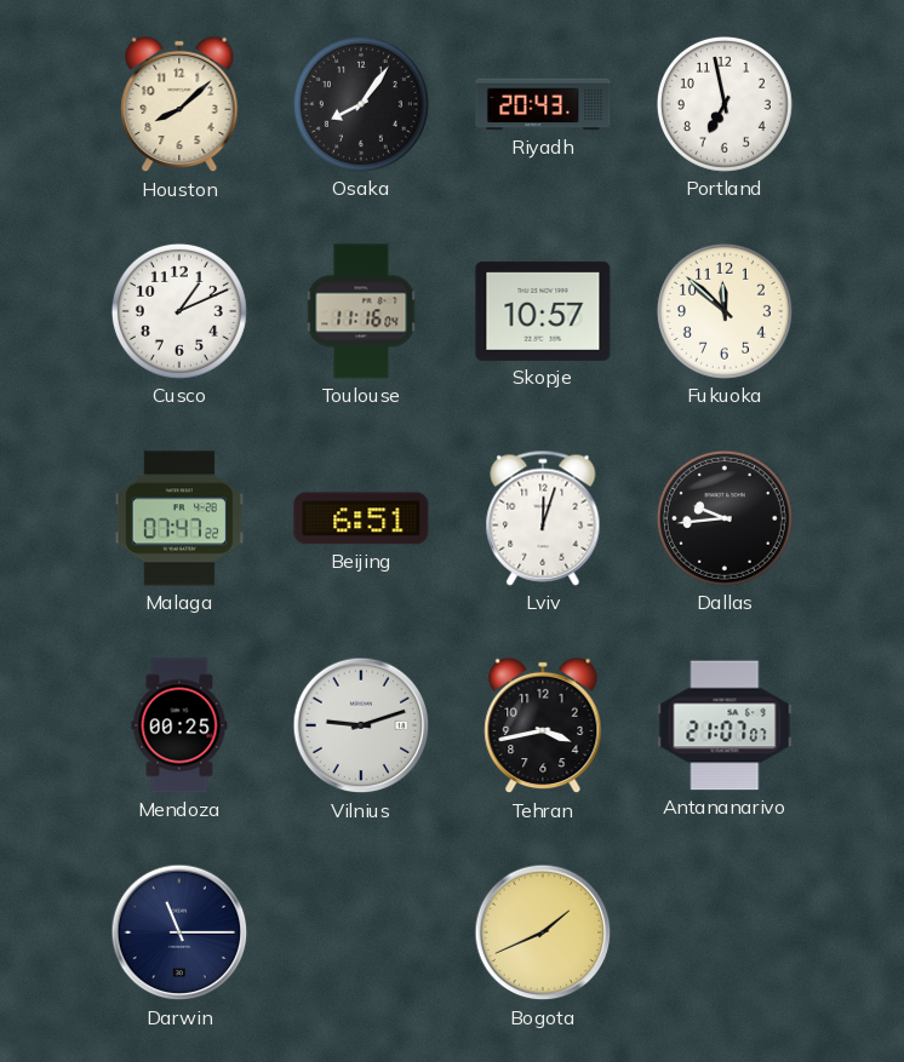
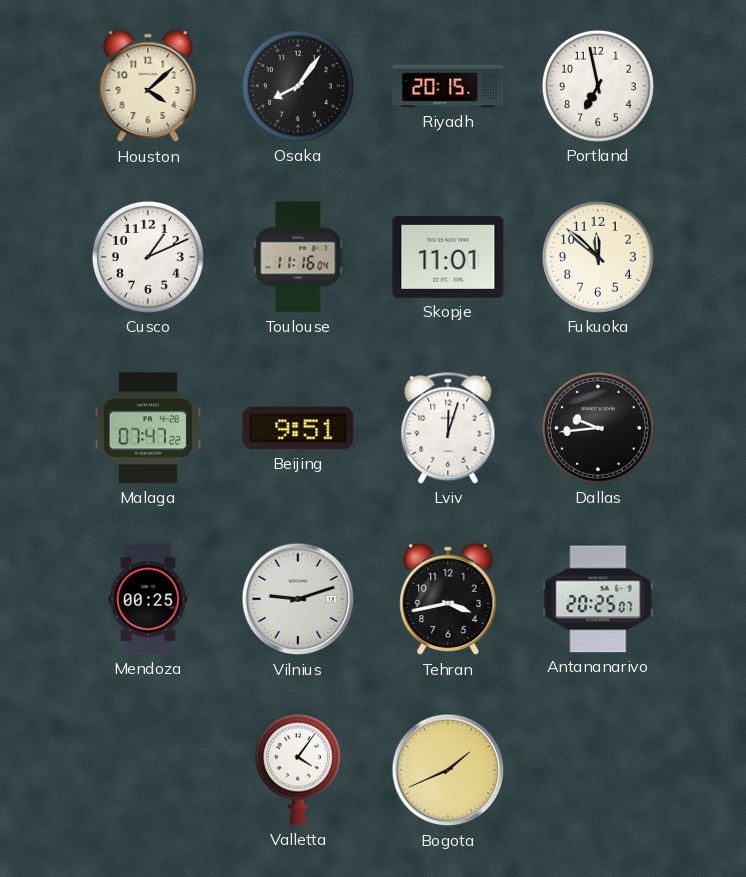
Houston: 8:08 -> 4:08
Riyadh: 20:43 -> 20:15
Skopje: 10:57 -> 11:01
Beijing: 6:51 -> 9:51
Antananarivo: 21:07 -> 20:25
Darwin: 11:15 -> none
Valletta: none -> 4:06
